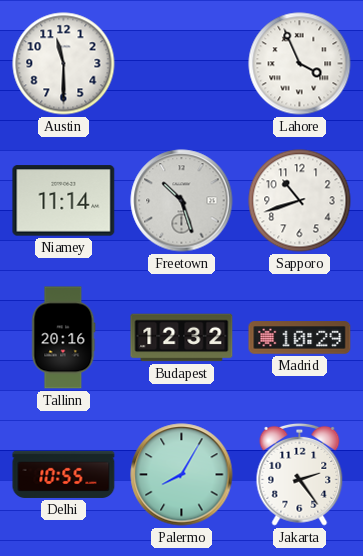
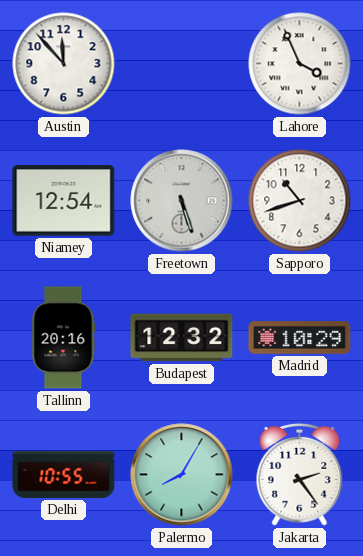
Austin: 11:30 -> 11:53
Niamey: 11:14 -> 12:54
Freetown: 10:27 -> 5:27
